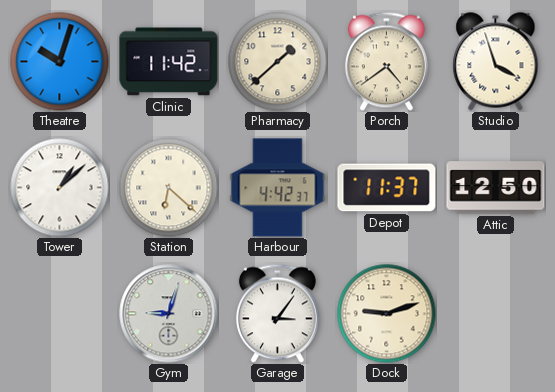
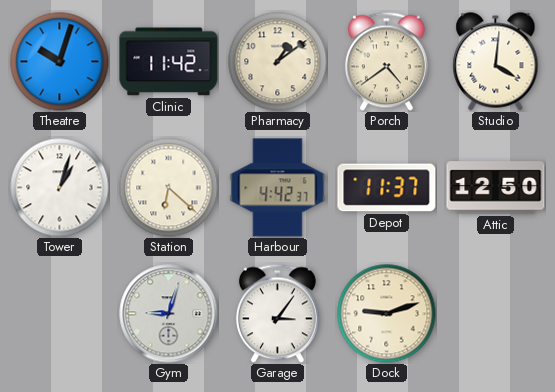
Pharmacy: 1:38 -> 1:09
Studio: 3:57 -> 4:01
Tower: 1:08 -> 1:03
